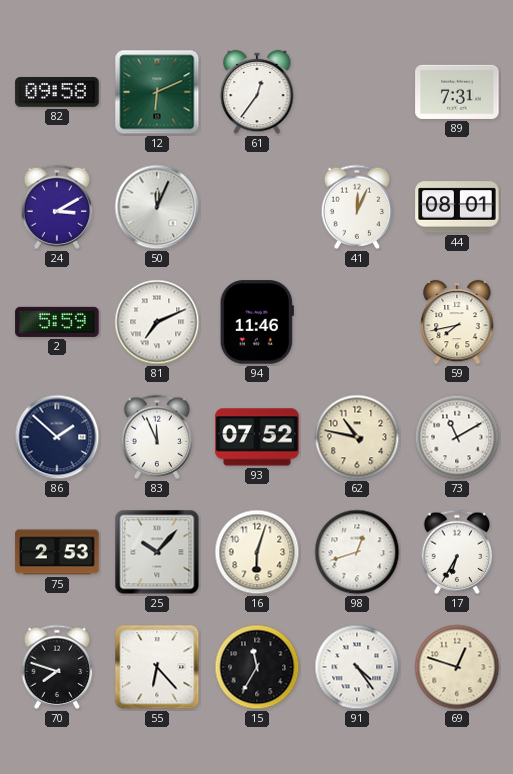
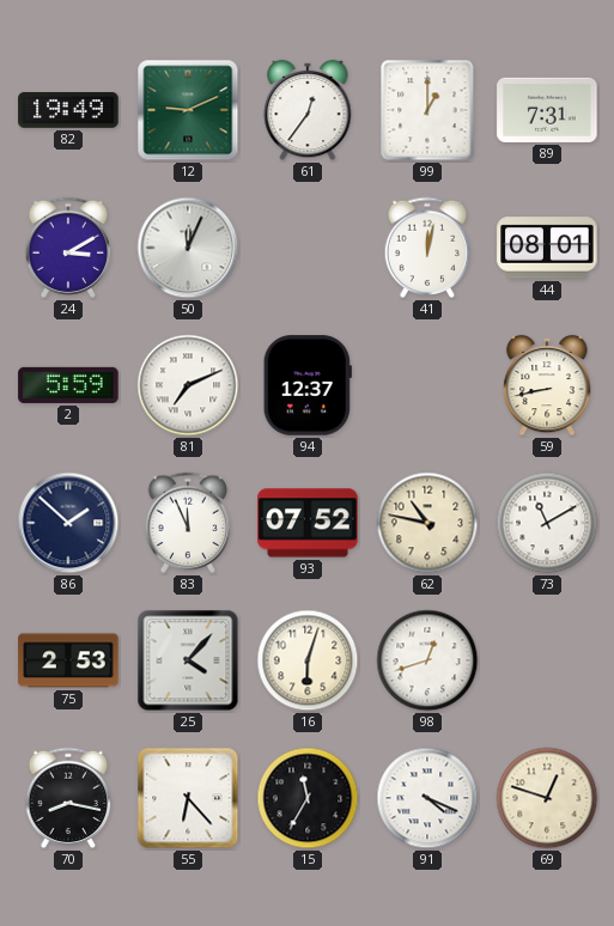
82: 09:58 -> 19:49
12: 6:11 -> 9:11
99: none -> 1:00
41: 12:04 -> 12:02
94: 11:46 -> 12:37
59: 7:43 -> 8:43
25: 10:07 -> 4:07
17: 6:35 -> none
70: 7:48 -> 8:17
91: 4:24 -> 4:19
